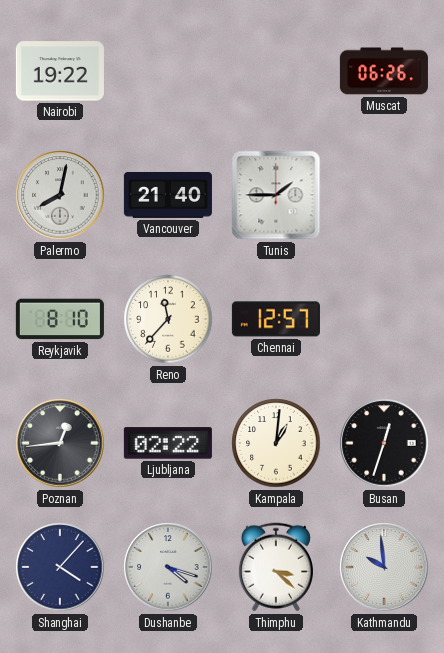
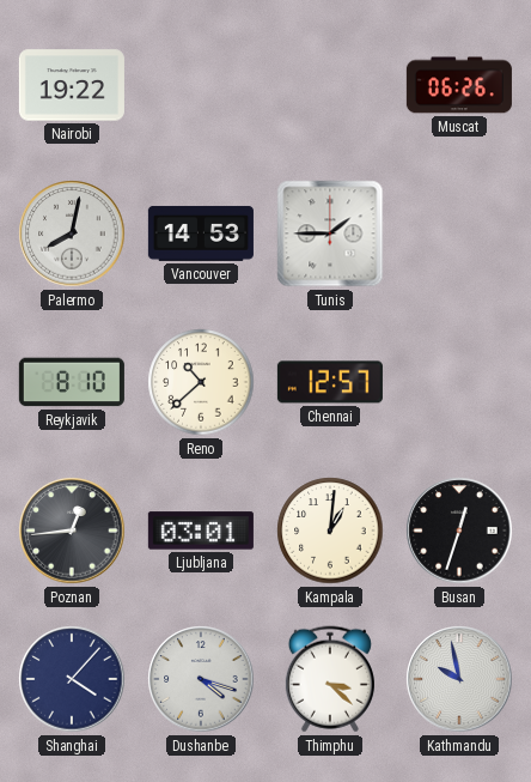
Vancouver: 21:40 -> 14:53
Reno: 11:37 -> 10:38
Ljubljana: 02:22 -> 03:01
Kathmandu: 9:59 -> 9:58
